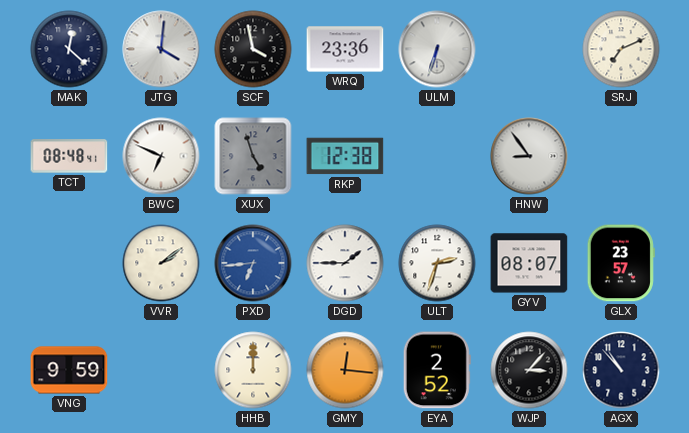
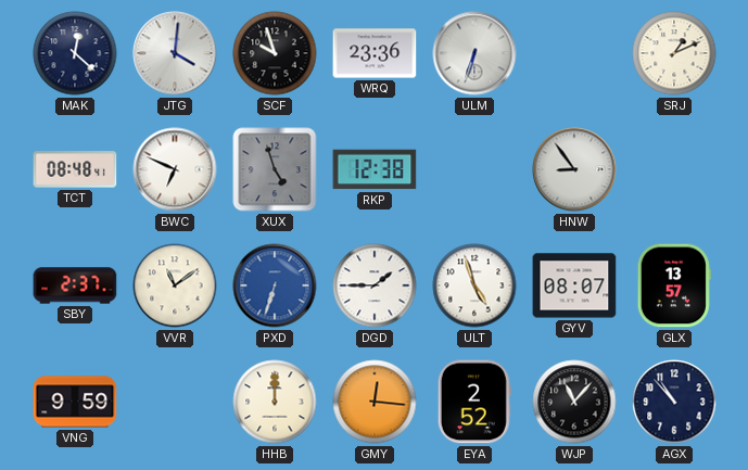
SCF: 3:58 -> 9:57
SRJ: 7:11 -> 1:11
SBY: none -> 2:37
VVR: 2:09 -> 11:09
PXD: 6:44 -> 6:33
ULT: 2:33 -> 4:57
GLX: 23:57 -> 13:57
WJP: 3:07 -> 11:07
